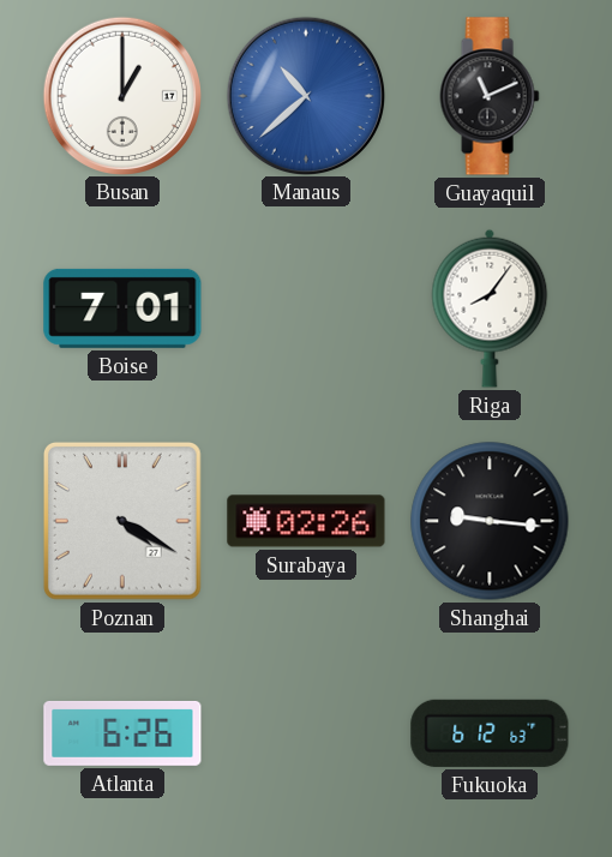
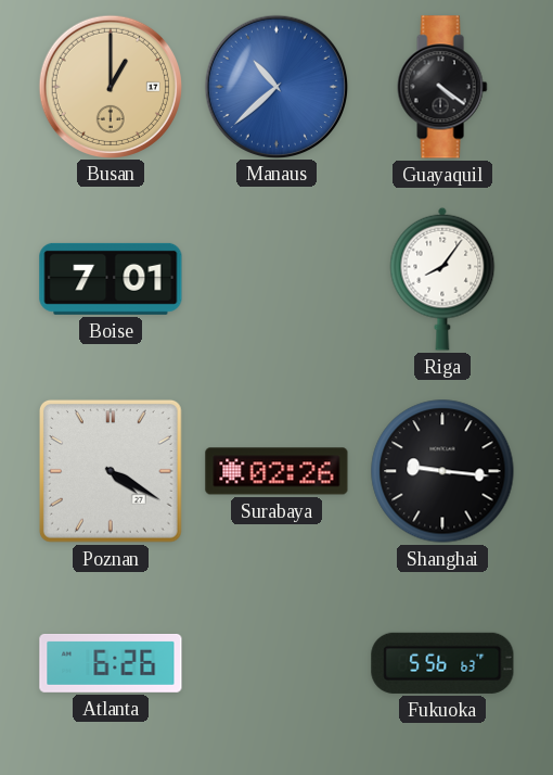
Busan dial: white -> champagne
Guayaquil: 11:11 -> 4:21
Fukuoka: 6:12 -> 5:56
